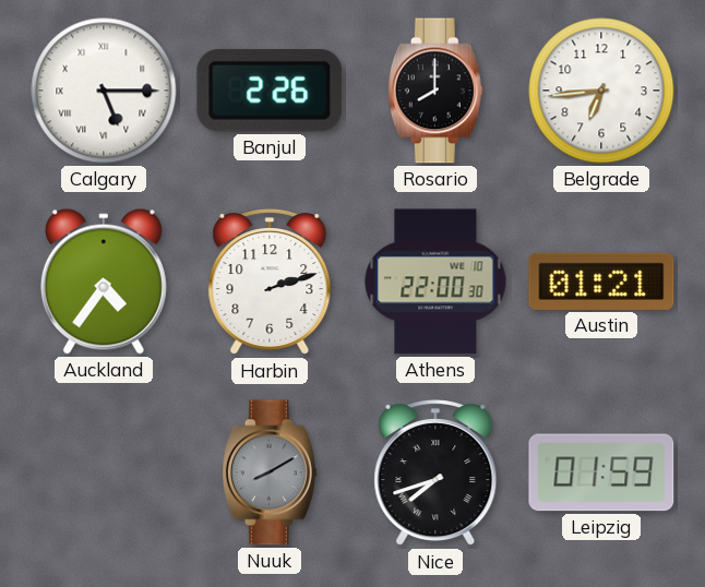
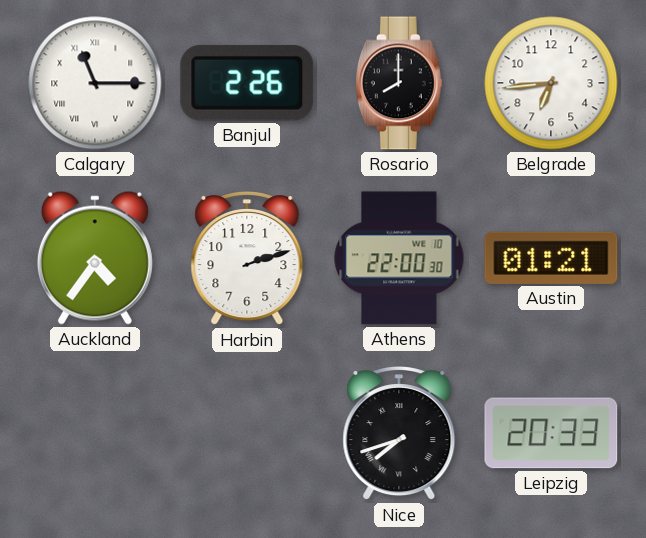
Calgary: 5:15 -> 11:15
Nuuk: 8:10 -> none
Leipzig: 01:59 -> 20:33
